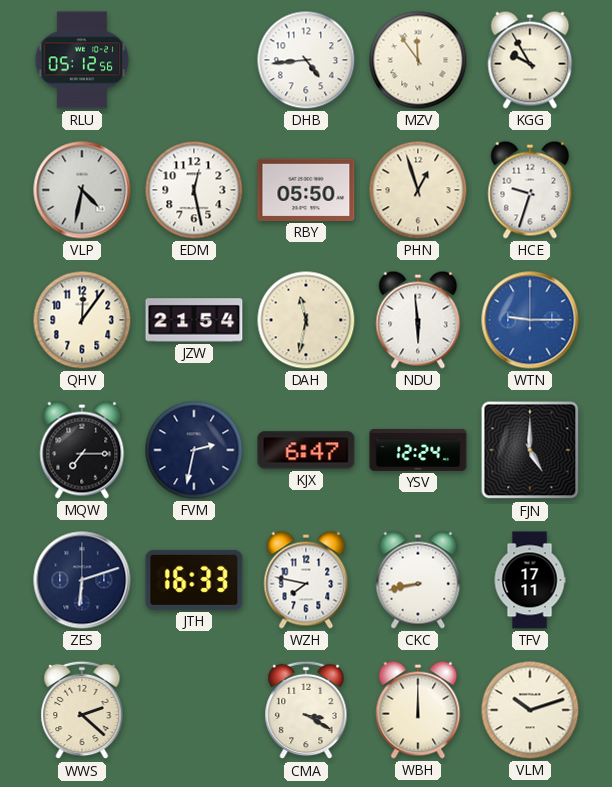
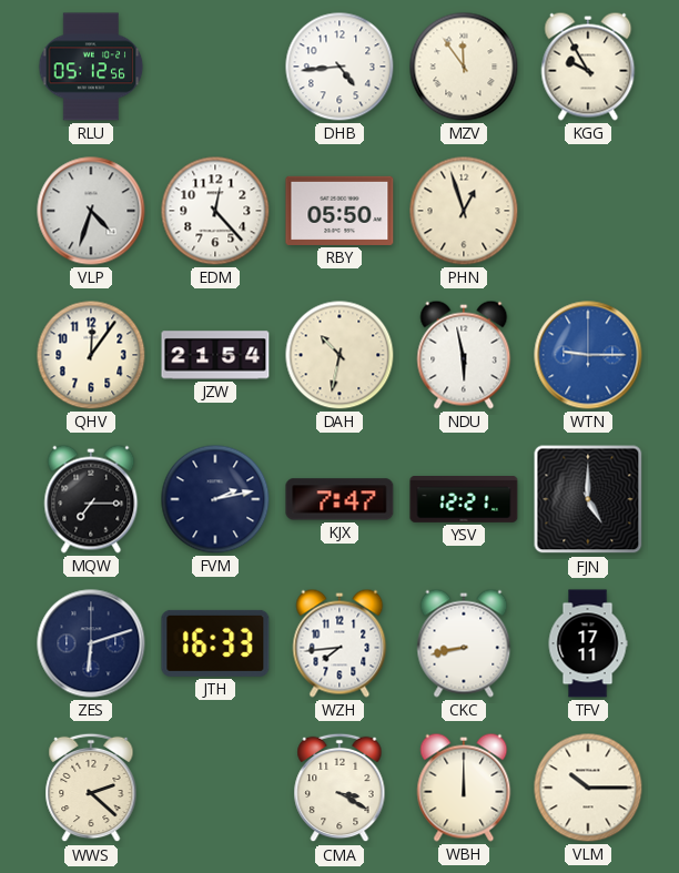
VLP: 4:32 -> 4:33
EDM: 12:28 -> 12:23
HCE: 9:33 -> none
DAH: 11:32 -> 10:32
NDU: 5:59 -> 5:58
FVM: 2:32 -> 2:13
KJX: 6:47 -> 7:47
YSV: 12:24 -> 12:21
WZH: 7:47 -> 7:44
VLM: 10:12 -> 10:15
